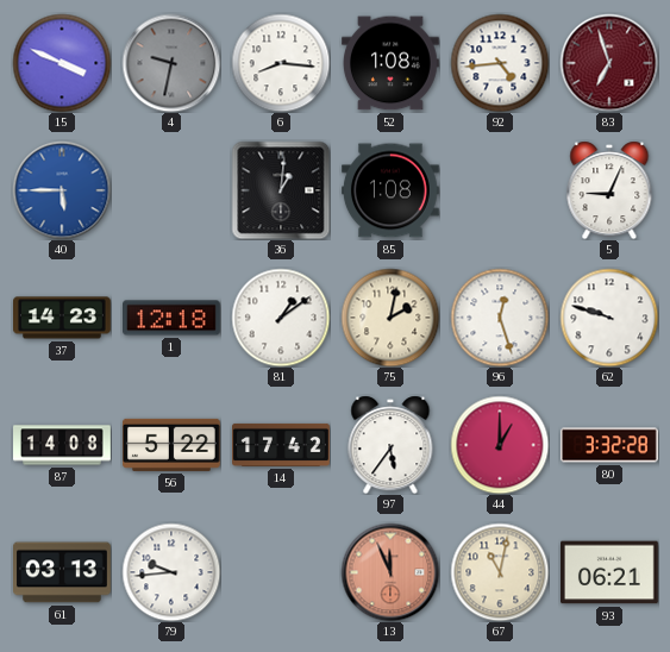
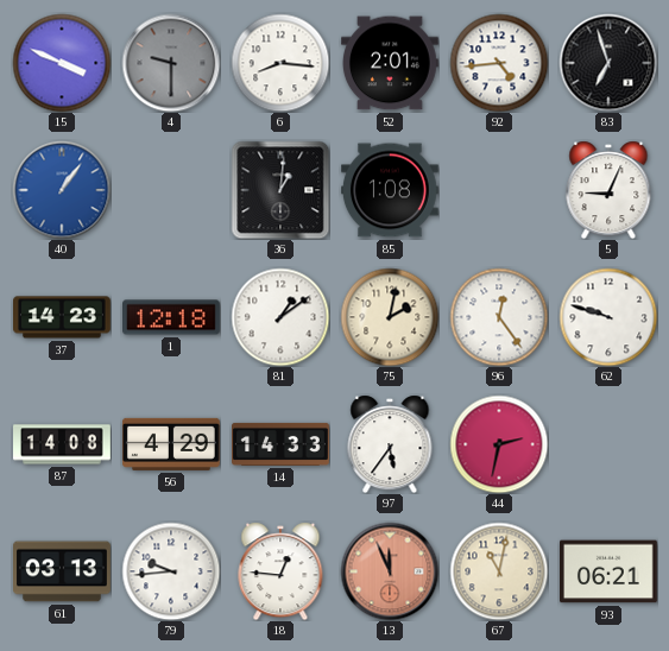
4: 9:32 -> 9:30
52: 1:08 -> 2:01
83 dial: burgundy -> black
40: 5:45 -> 1:06
96: 12:27 -> 12:24
56: 5:22 -> 4:29
14: 17:42 -> 14:33
44: 1:00 -> 2:32
80: 3:32 -> none
18: none -> 12:46
